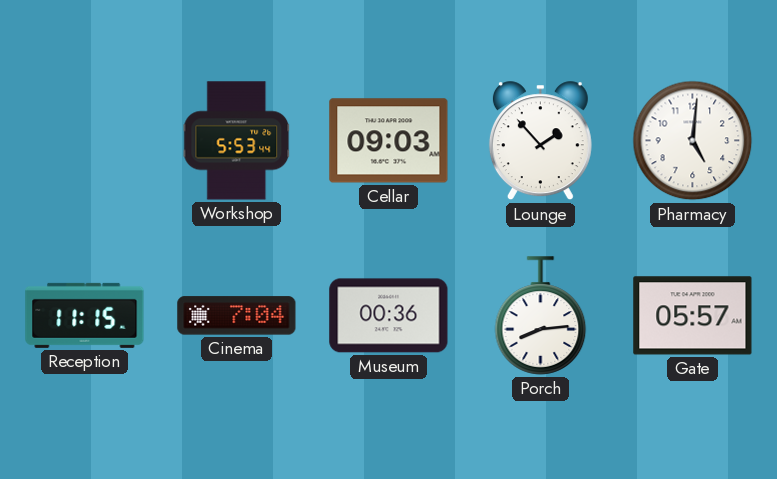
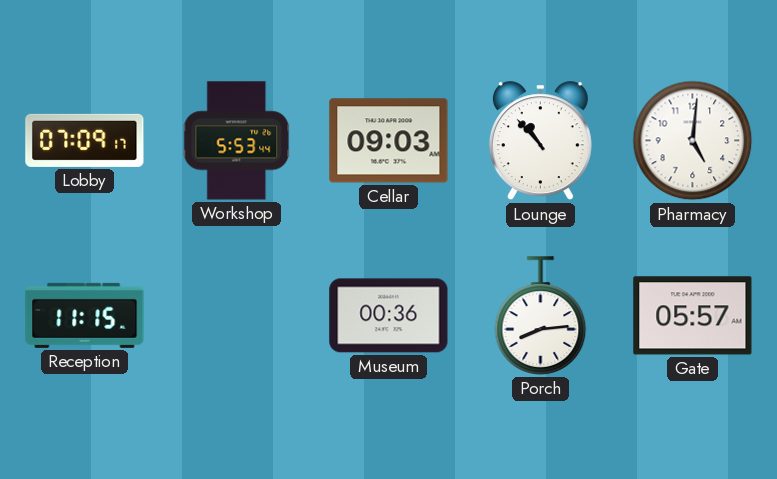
Lobby: none -> 07:09
Lounge: 1:53 -> 10:53
Cinema: 7:04 -> none
